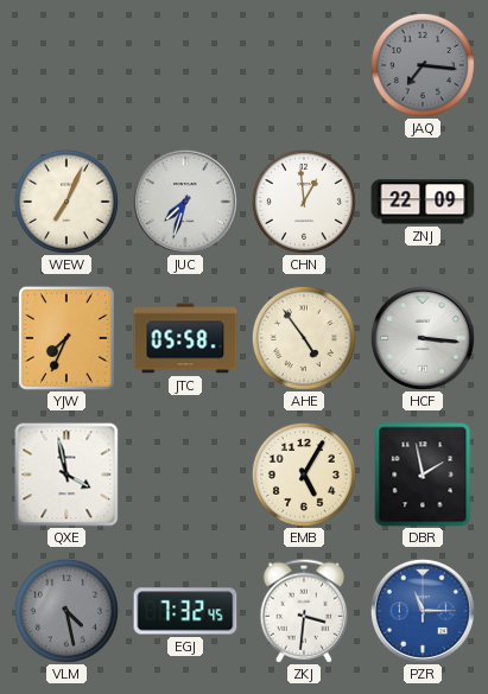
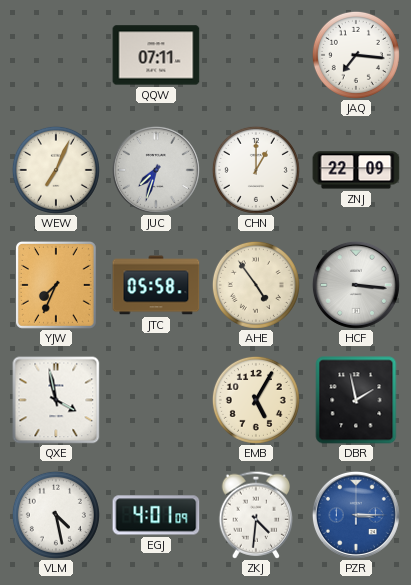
QQW: none -> 07:11
JAQ dial: grey -> white
CHN: 12:59 -> 1:00
VLM dial: grey -> white
EGJ: 7:32 -> 4:01
ZKJ: 3:31 -> 4:31
PZR: 11:15 -> 3:15
